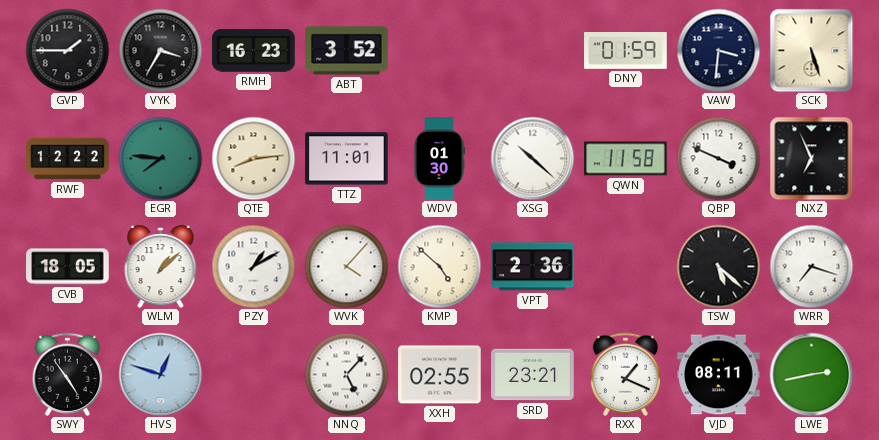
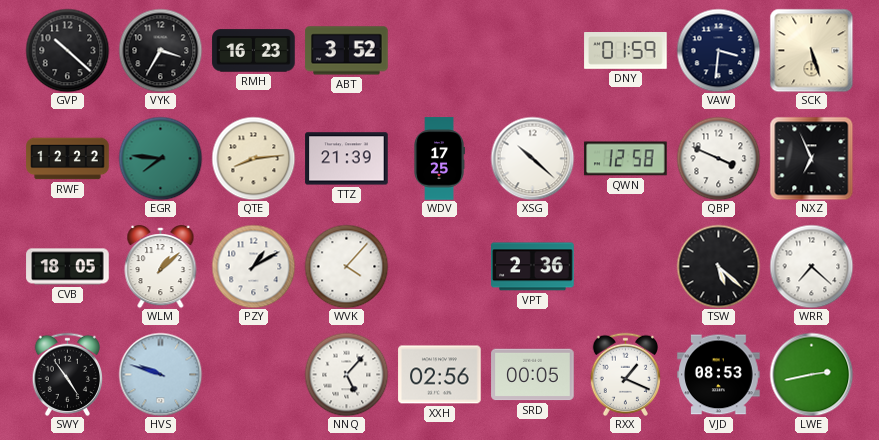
GVP: 1:45 -> 10:22
TTZ: 11:01 -> 21:39
WDV: 01:30 -> 17:25
QWN: 11:58 -> 12:58
KMP: 4:52 -> none
WRR: 7:18 -> 7:22
HVS: 12:48 -> 9:48
XXH: 02:55 -> 02:56
SRD: 23:21 -> 00:05
VJD: 08:11 -> 08:53
